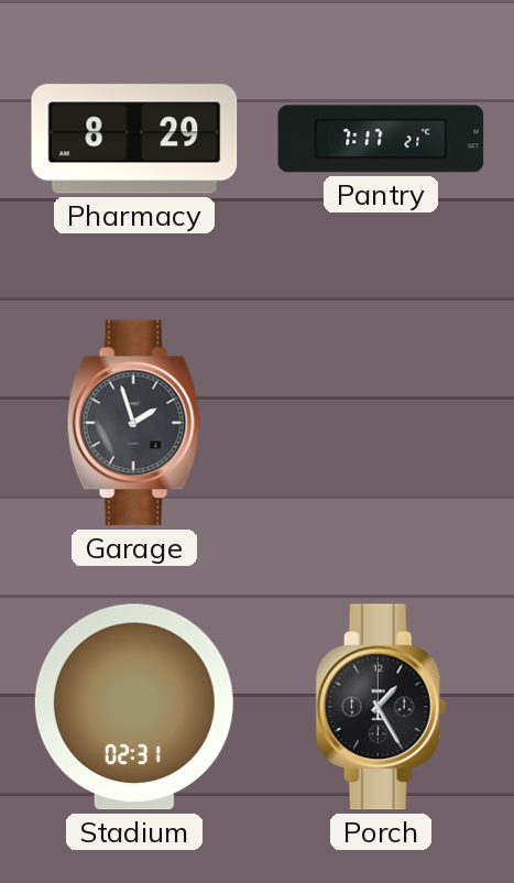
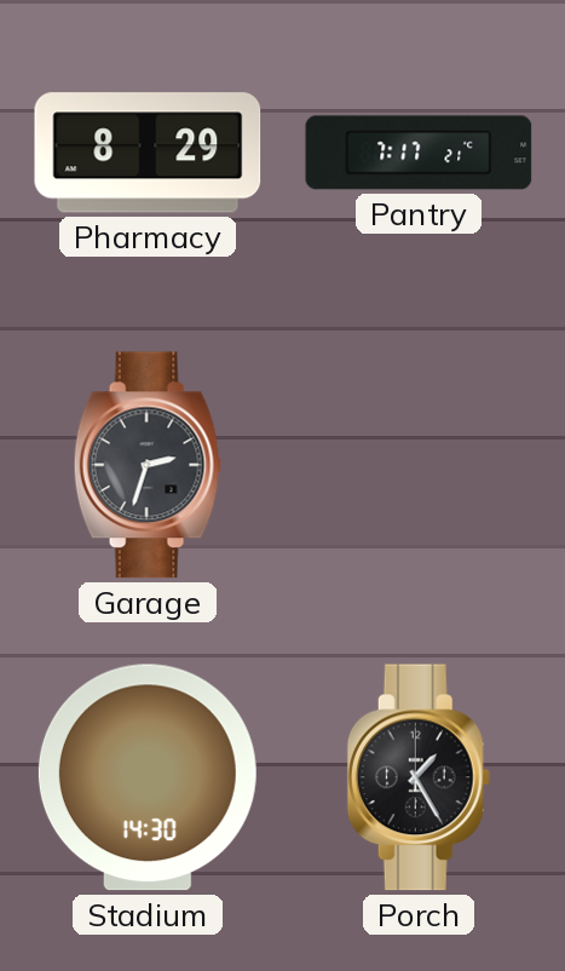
Garage: 1:57 -> 2:33
Stadium: 02:31 -> 14:30
